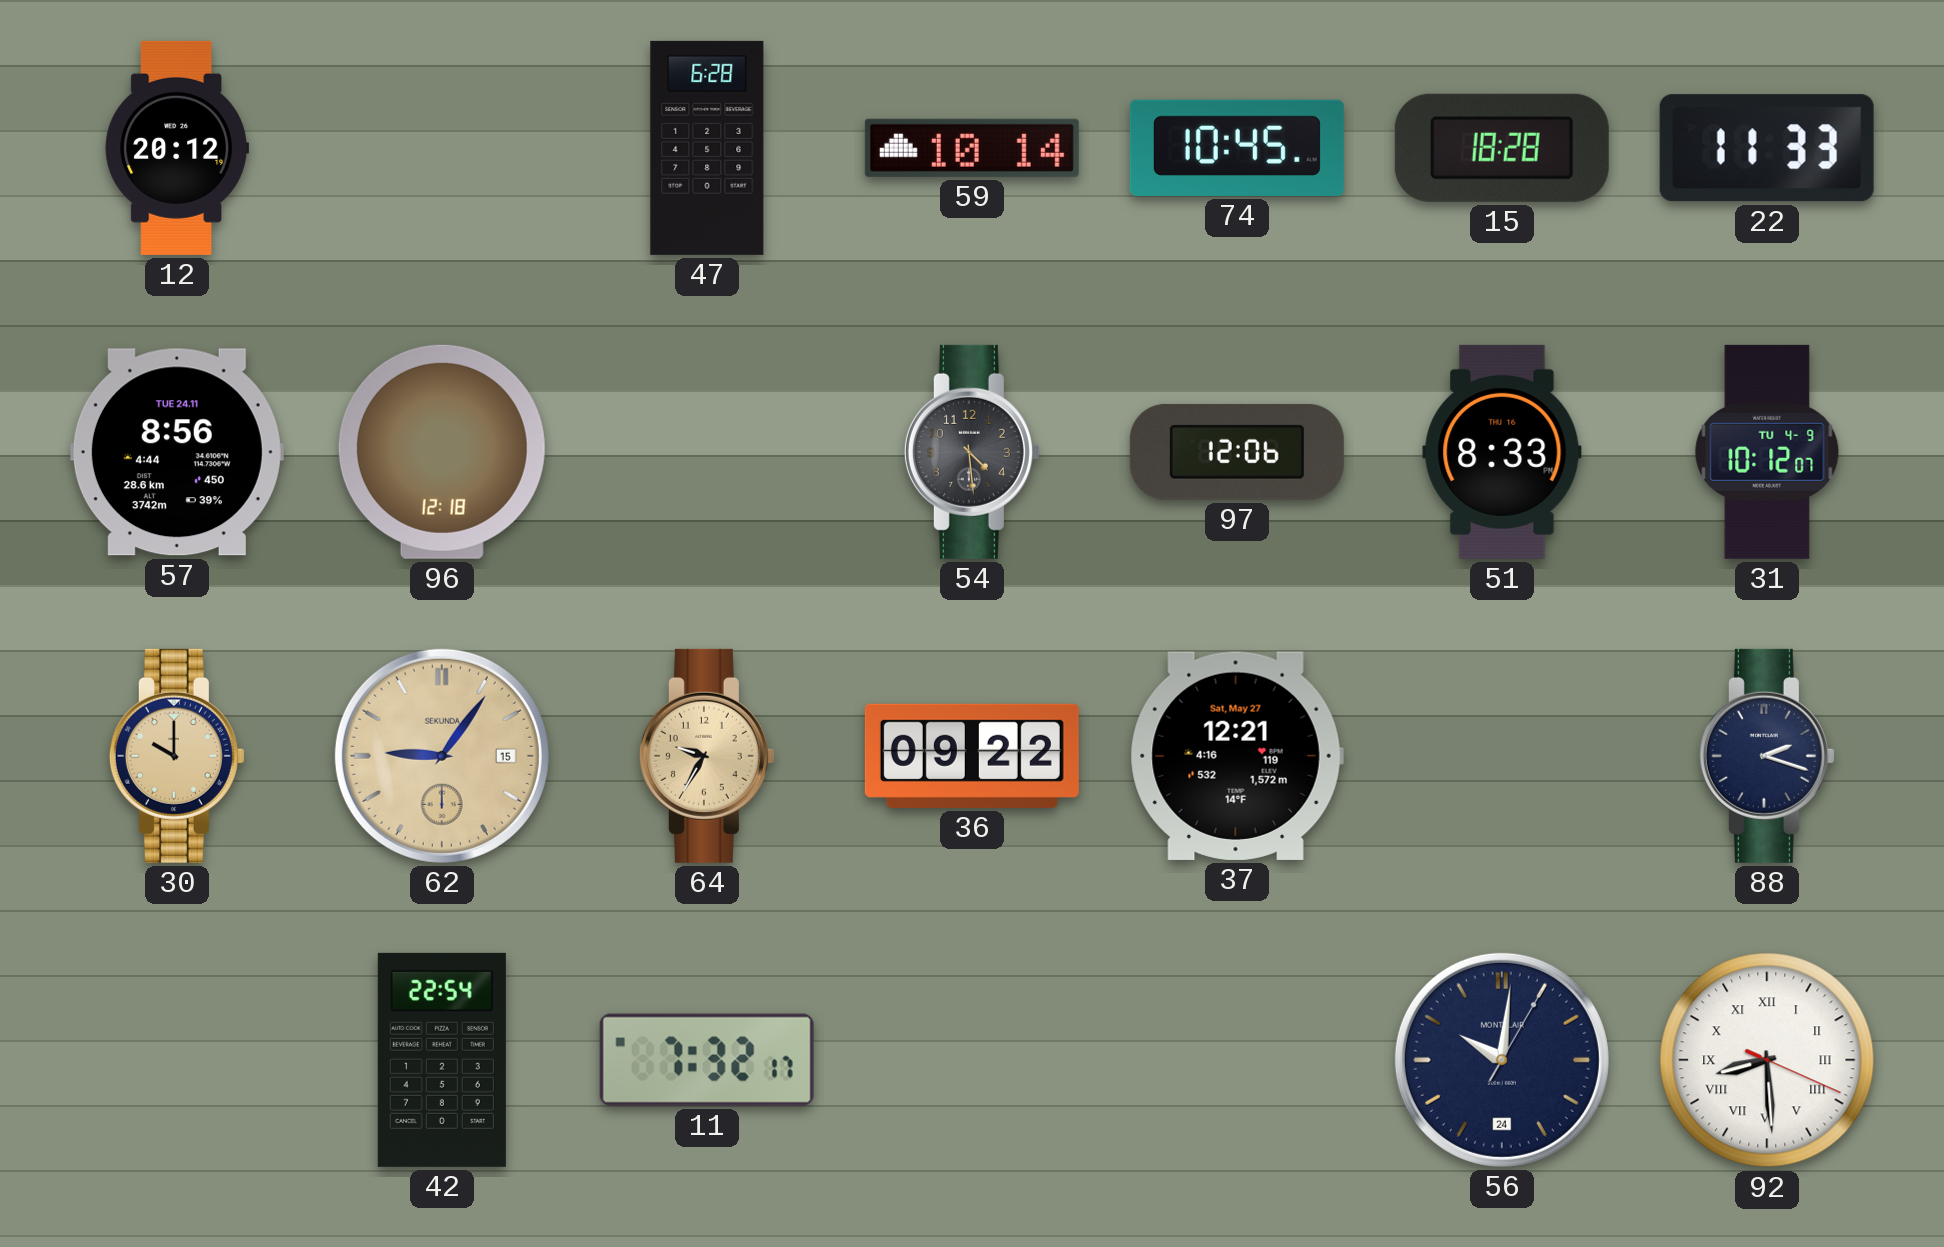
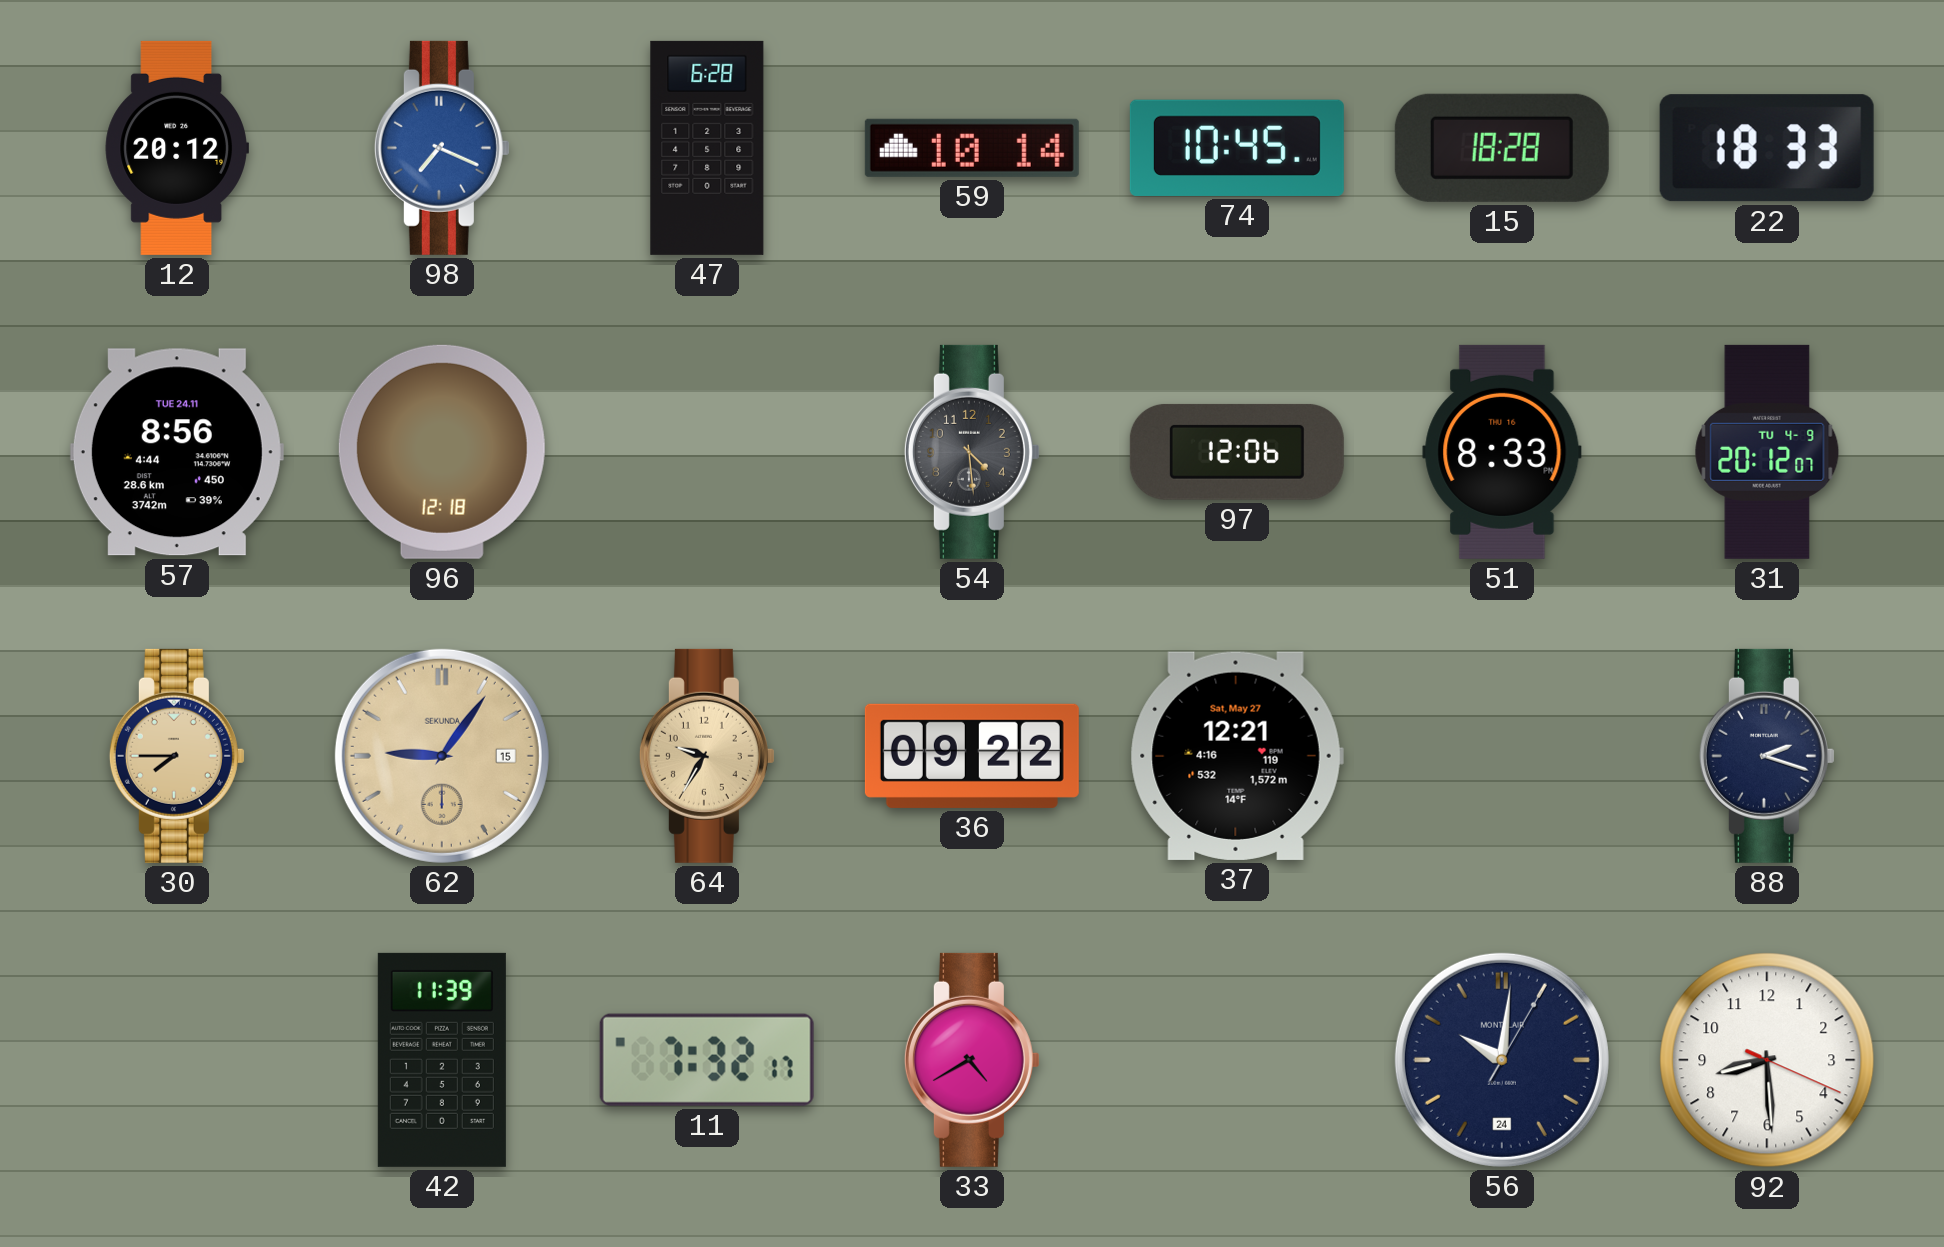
98: none -> 7:19
22: 11:33 -> 18:33
31: 10:12 -> 20:12
30: 10:00 -> 7:45
42: 22:54 -> 11:39
33: none -> 4:40
92 numerals: Roman -> Arabic
